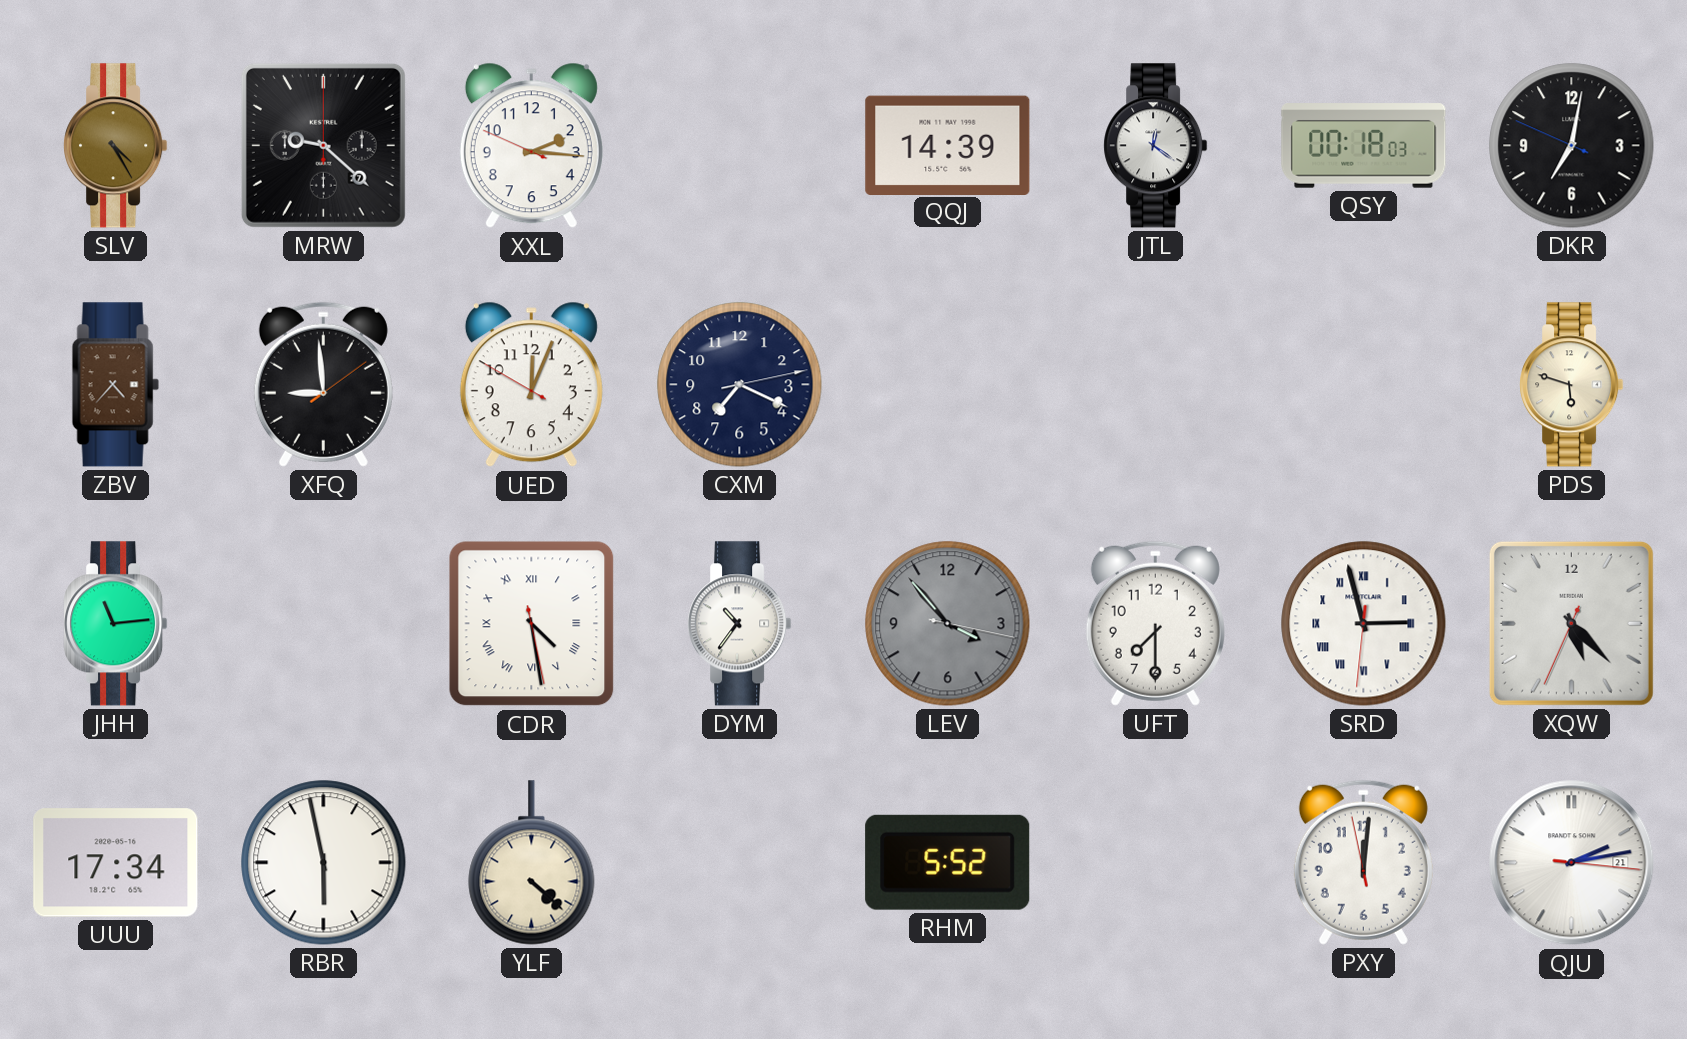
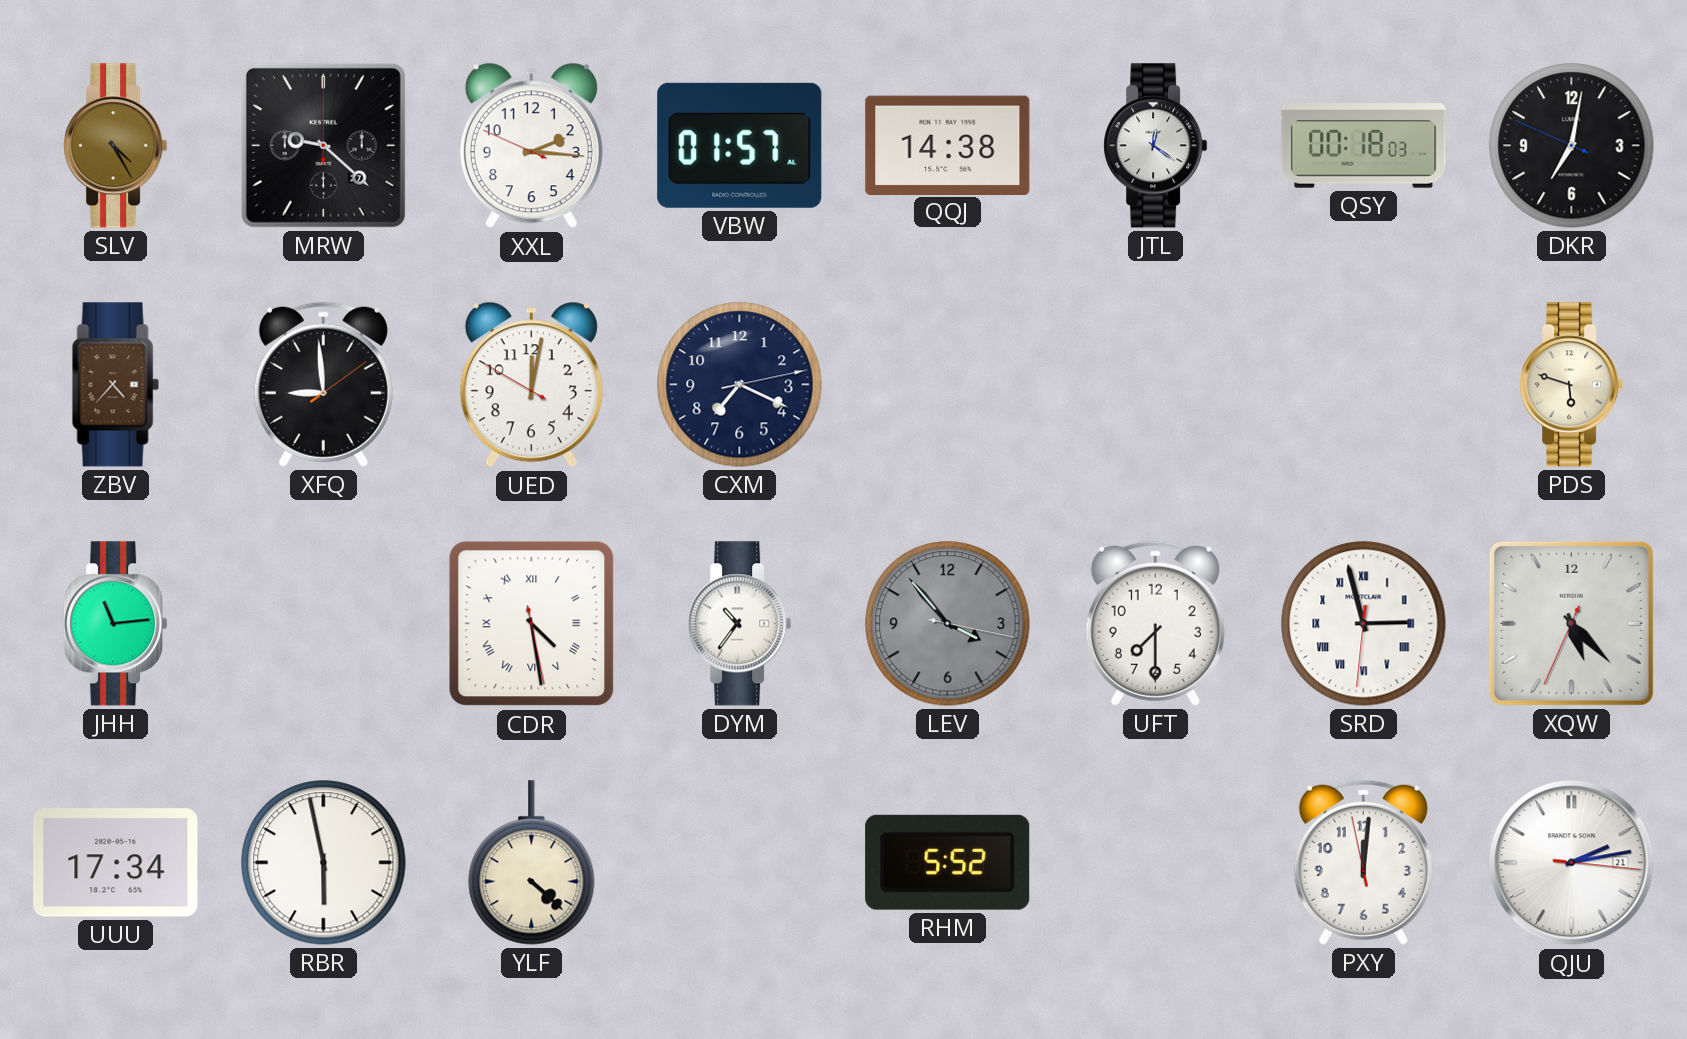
VBW: none -> 01:57
QQJ: 14:39 -> 14:38
UED: 12:03 -> 12:01
